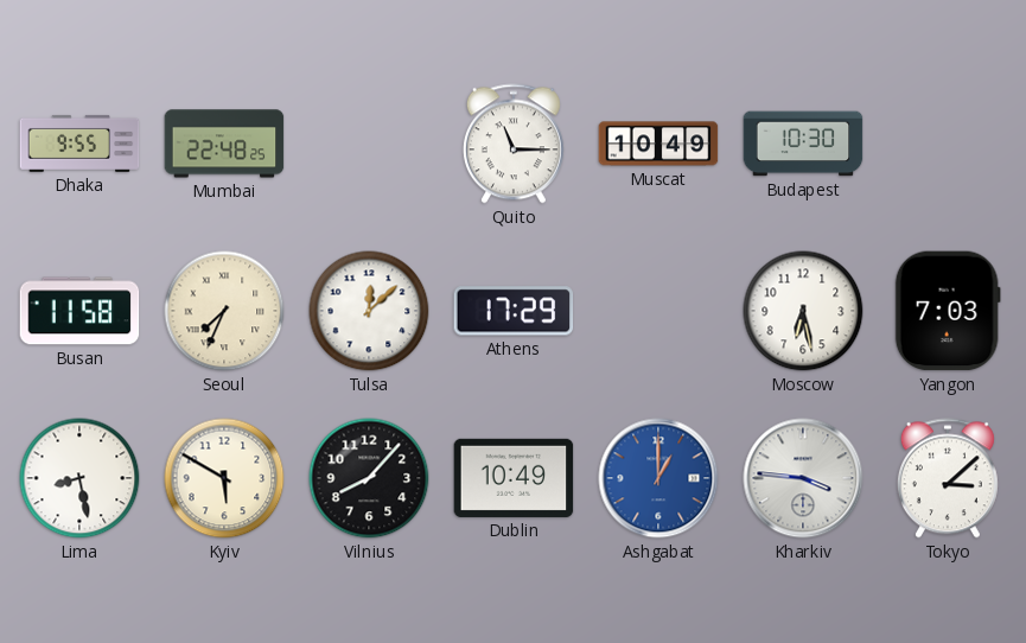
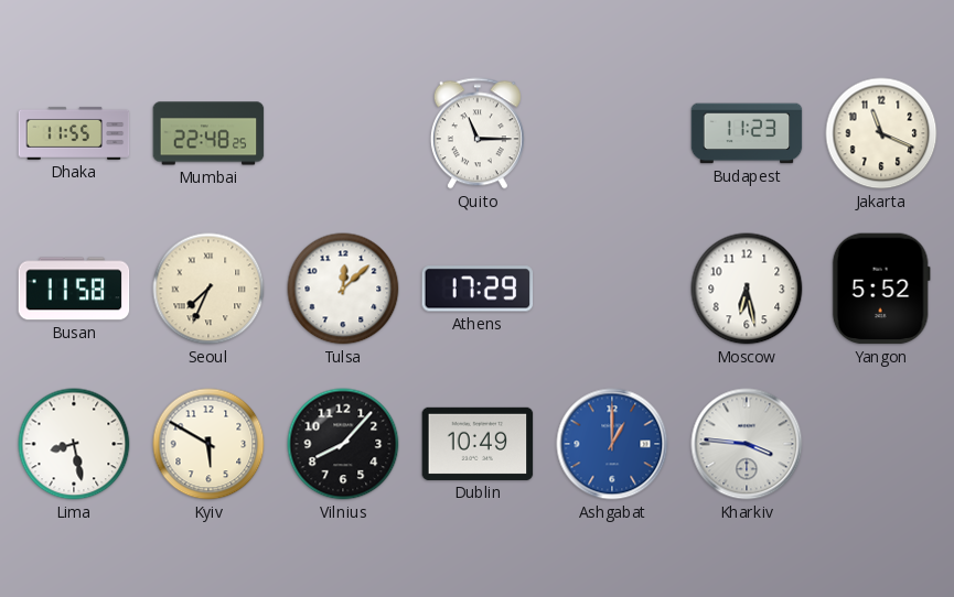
Dhaka: 9:55 -> 11:55
Muscat: 10:49 -> none
Budapest: 10:30 -> 11:23
Jakarta: none -> 11:19
Yangon: 7:03 -> 5:52
Tokyo: 3:08 -> none
